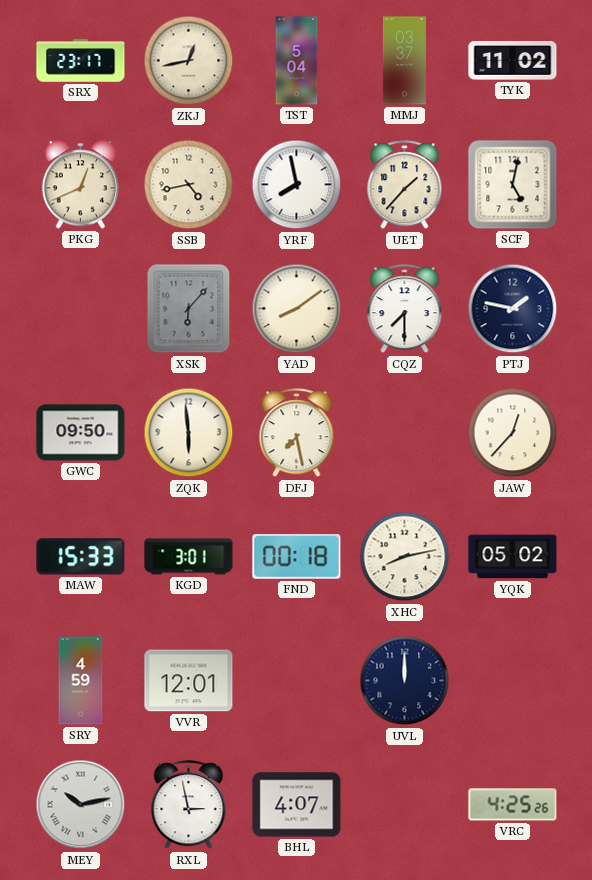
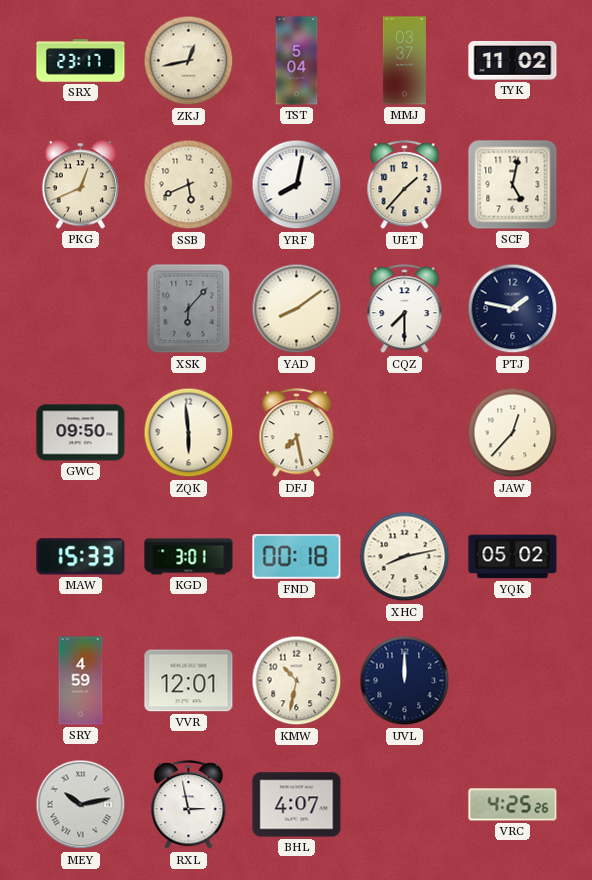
SSB: 4:43 -> 5:41
YRF: 7:58 -> 8:02
KMW: none -> 10:32
